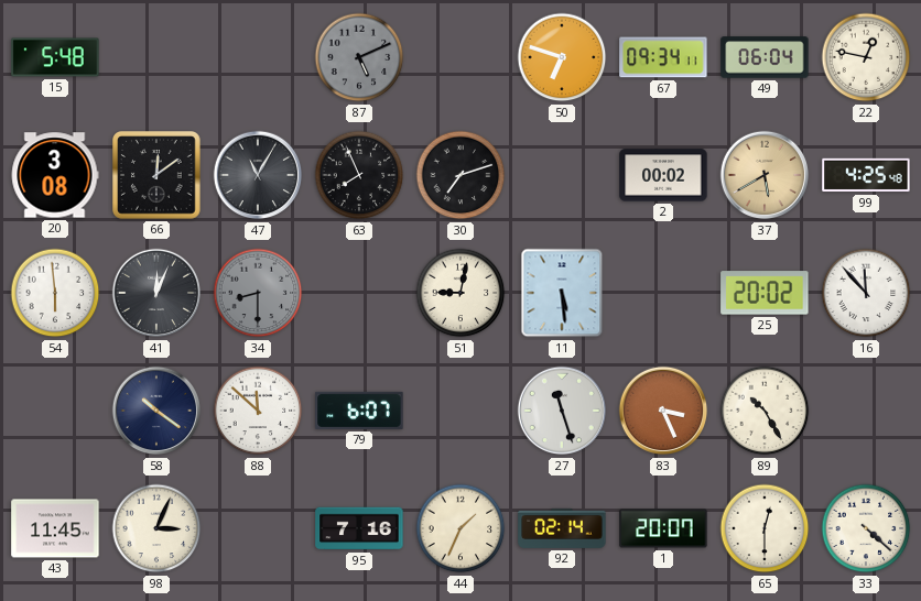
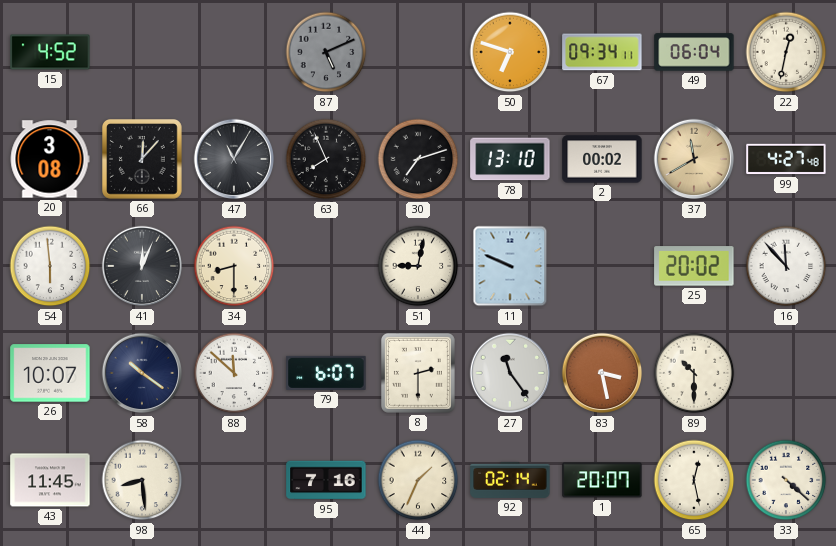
15: 5:48 -> 4:52
22: 12:47 -> 12:32
66: 12:09 -> 12:07
78: none -> 13:10
37: 5:40 -> 11:40
99: 4:25 -> 4:27
34 dial: grey -> cream
11: 5:29 -> 9:49
26: none -> 10:07
8: none -> 2:30
27: 11:27 -> 11:24
83: 3:26 -> 3:28
89: 10:25 -> 10:30
98: 3:04 -> 8:29
65: 12:30 -> 12:28
